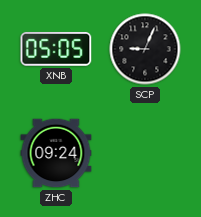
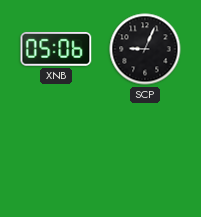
XNB: 05:05 -> 05:06
ZHC: 09:24 -> none
